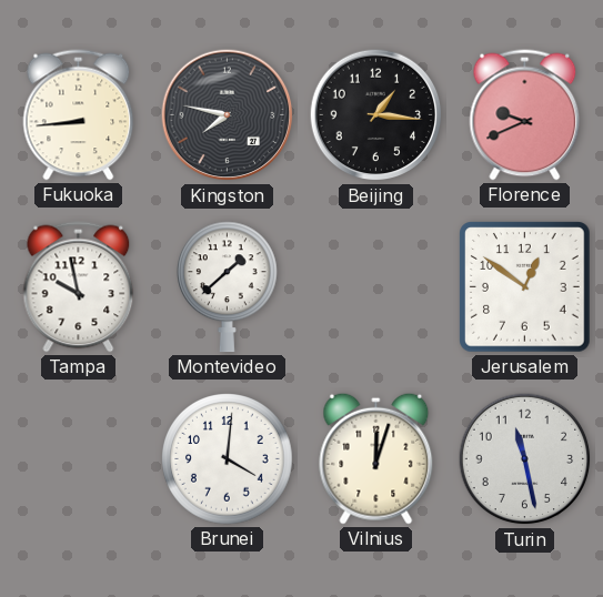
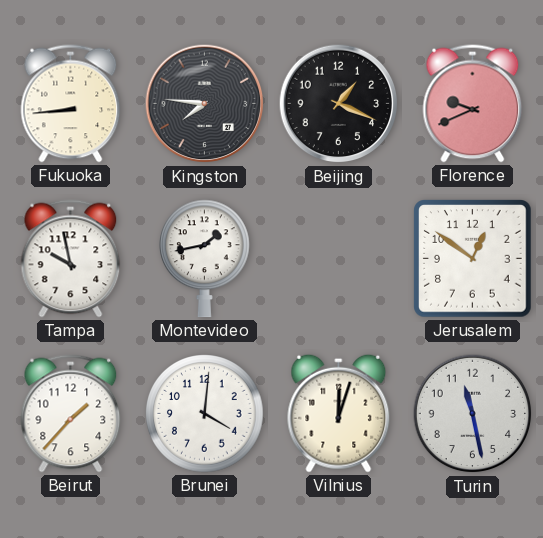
Kingston: 7:47 -> 7:46
Beijing: 1:16 -> 1:19
Montevideo: 1:38 -> 1:43
Beirut: none -> 1:37
